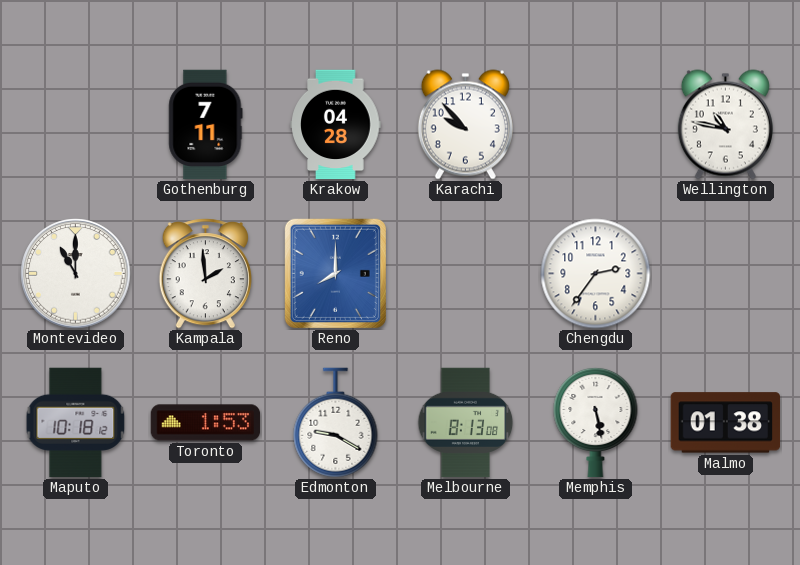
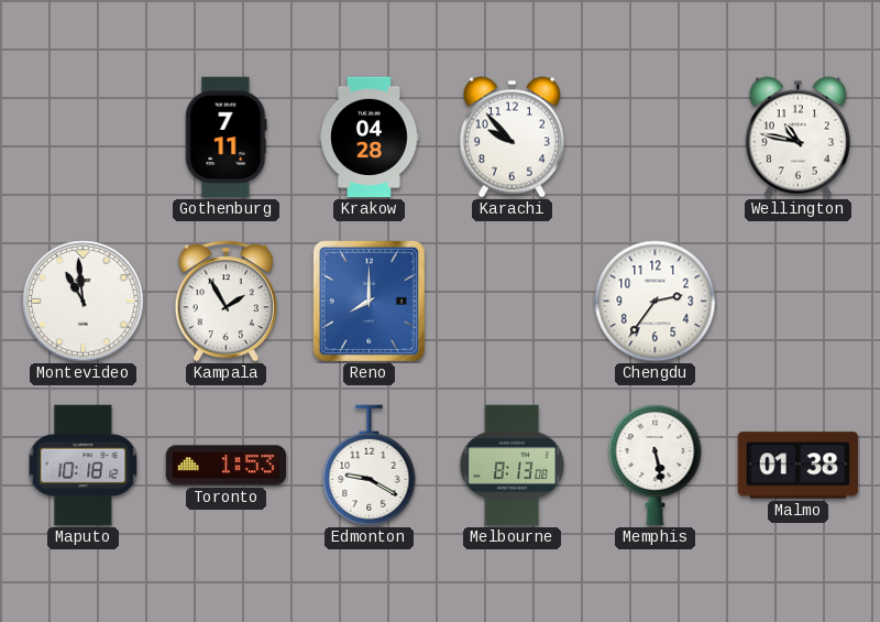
Montevideo: 11:00 -> 10:59
Kampala: 1:59 -> 1:55
